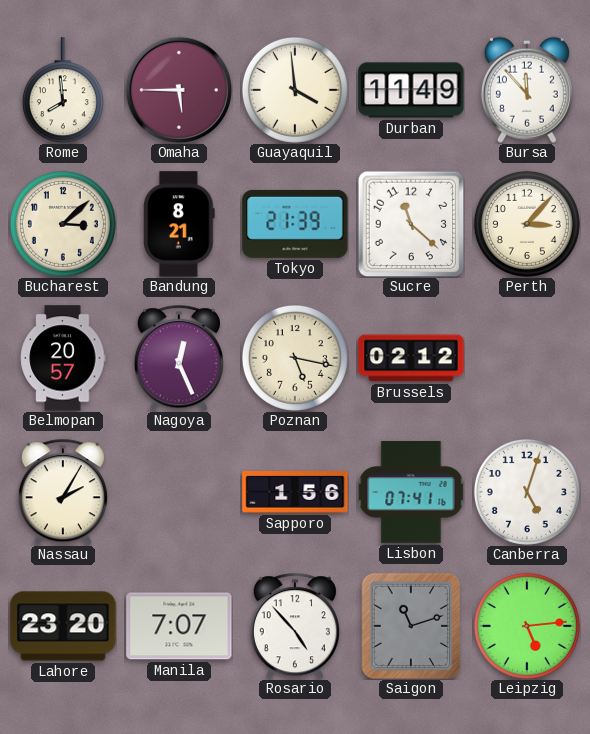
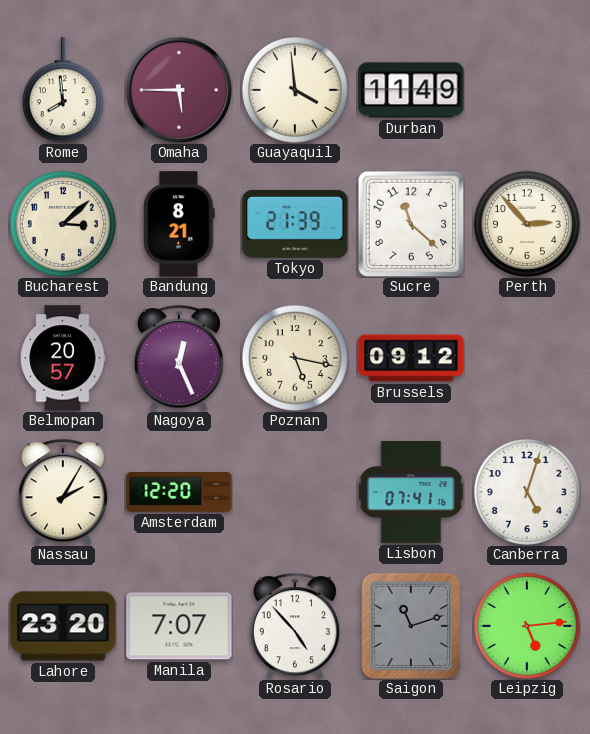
Bursa: 11:53 -> none
Perth: 3:07 -> 2:53
Brussels: 02:12 -> 09:12
Amsterdam: none -> 12:20
Sapporo: 1:56 -> none
